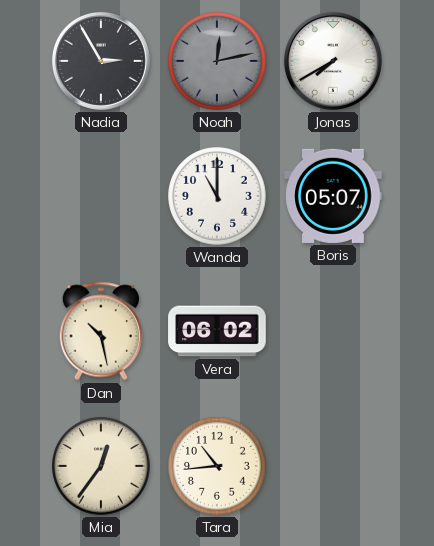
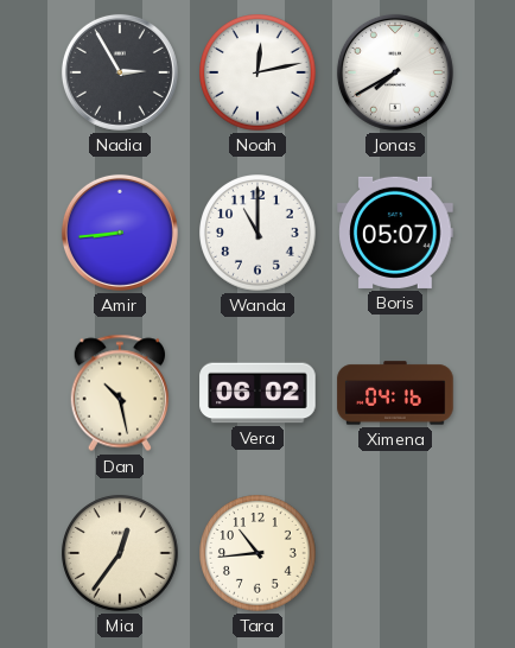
Noah dial: grey -> white
Amir: none -> 8:44
Ximena: none -> 04:16
